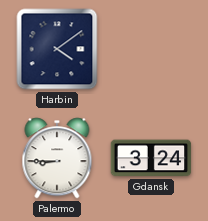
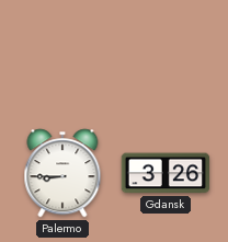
Harbin: 4:09 -> none
Gdansk: 3:24 -> 3:26
